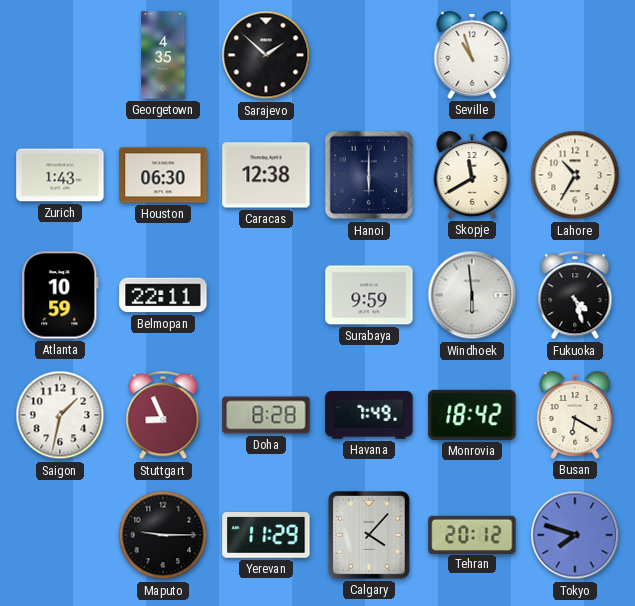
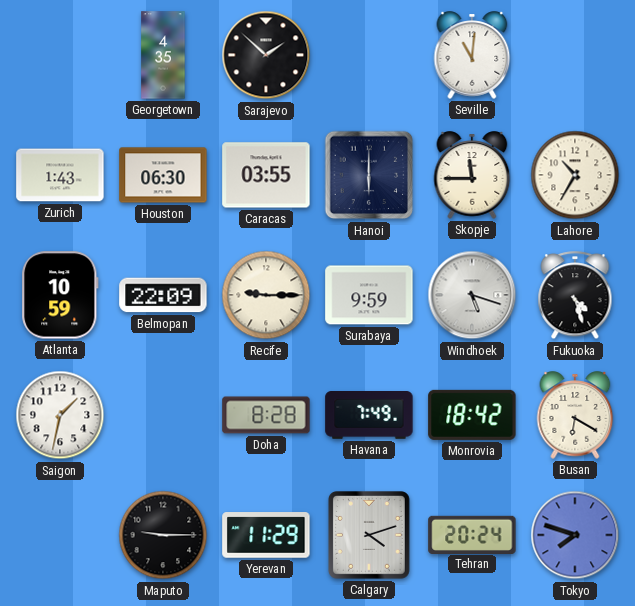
Seville: 10:57 -> 11:01
Caracas: 12:38 -> 03:55
Skopje: 11:40 -> 11:45
Belmopan: 22:11 -> 22:09
Recife: none -> 9:15
Windhoek: 5:59 -> 5:18
Stuttgart: 8:56 -> none
Calgary: 4:07 -> 4:12
Tehran: 20:12 -> 20:24
